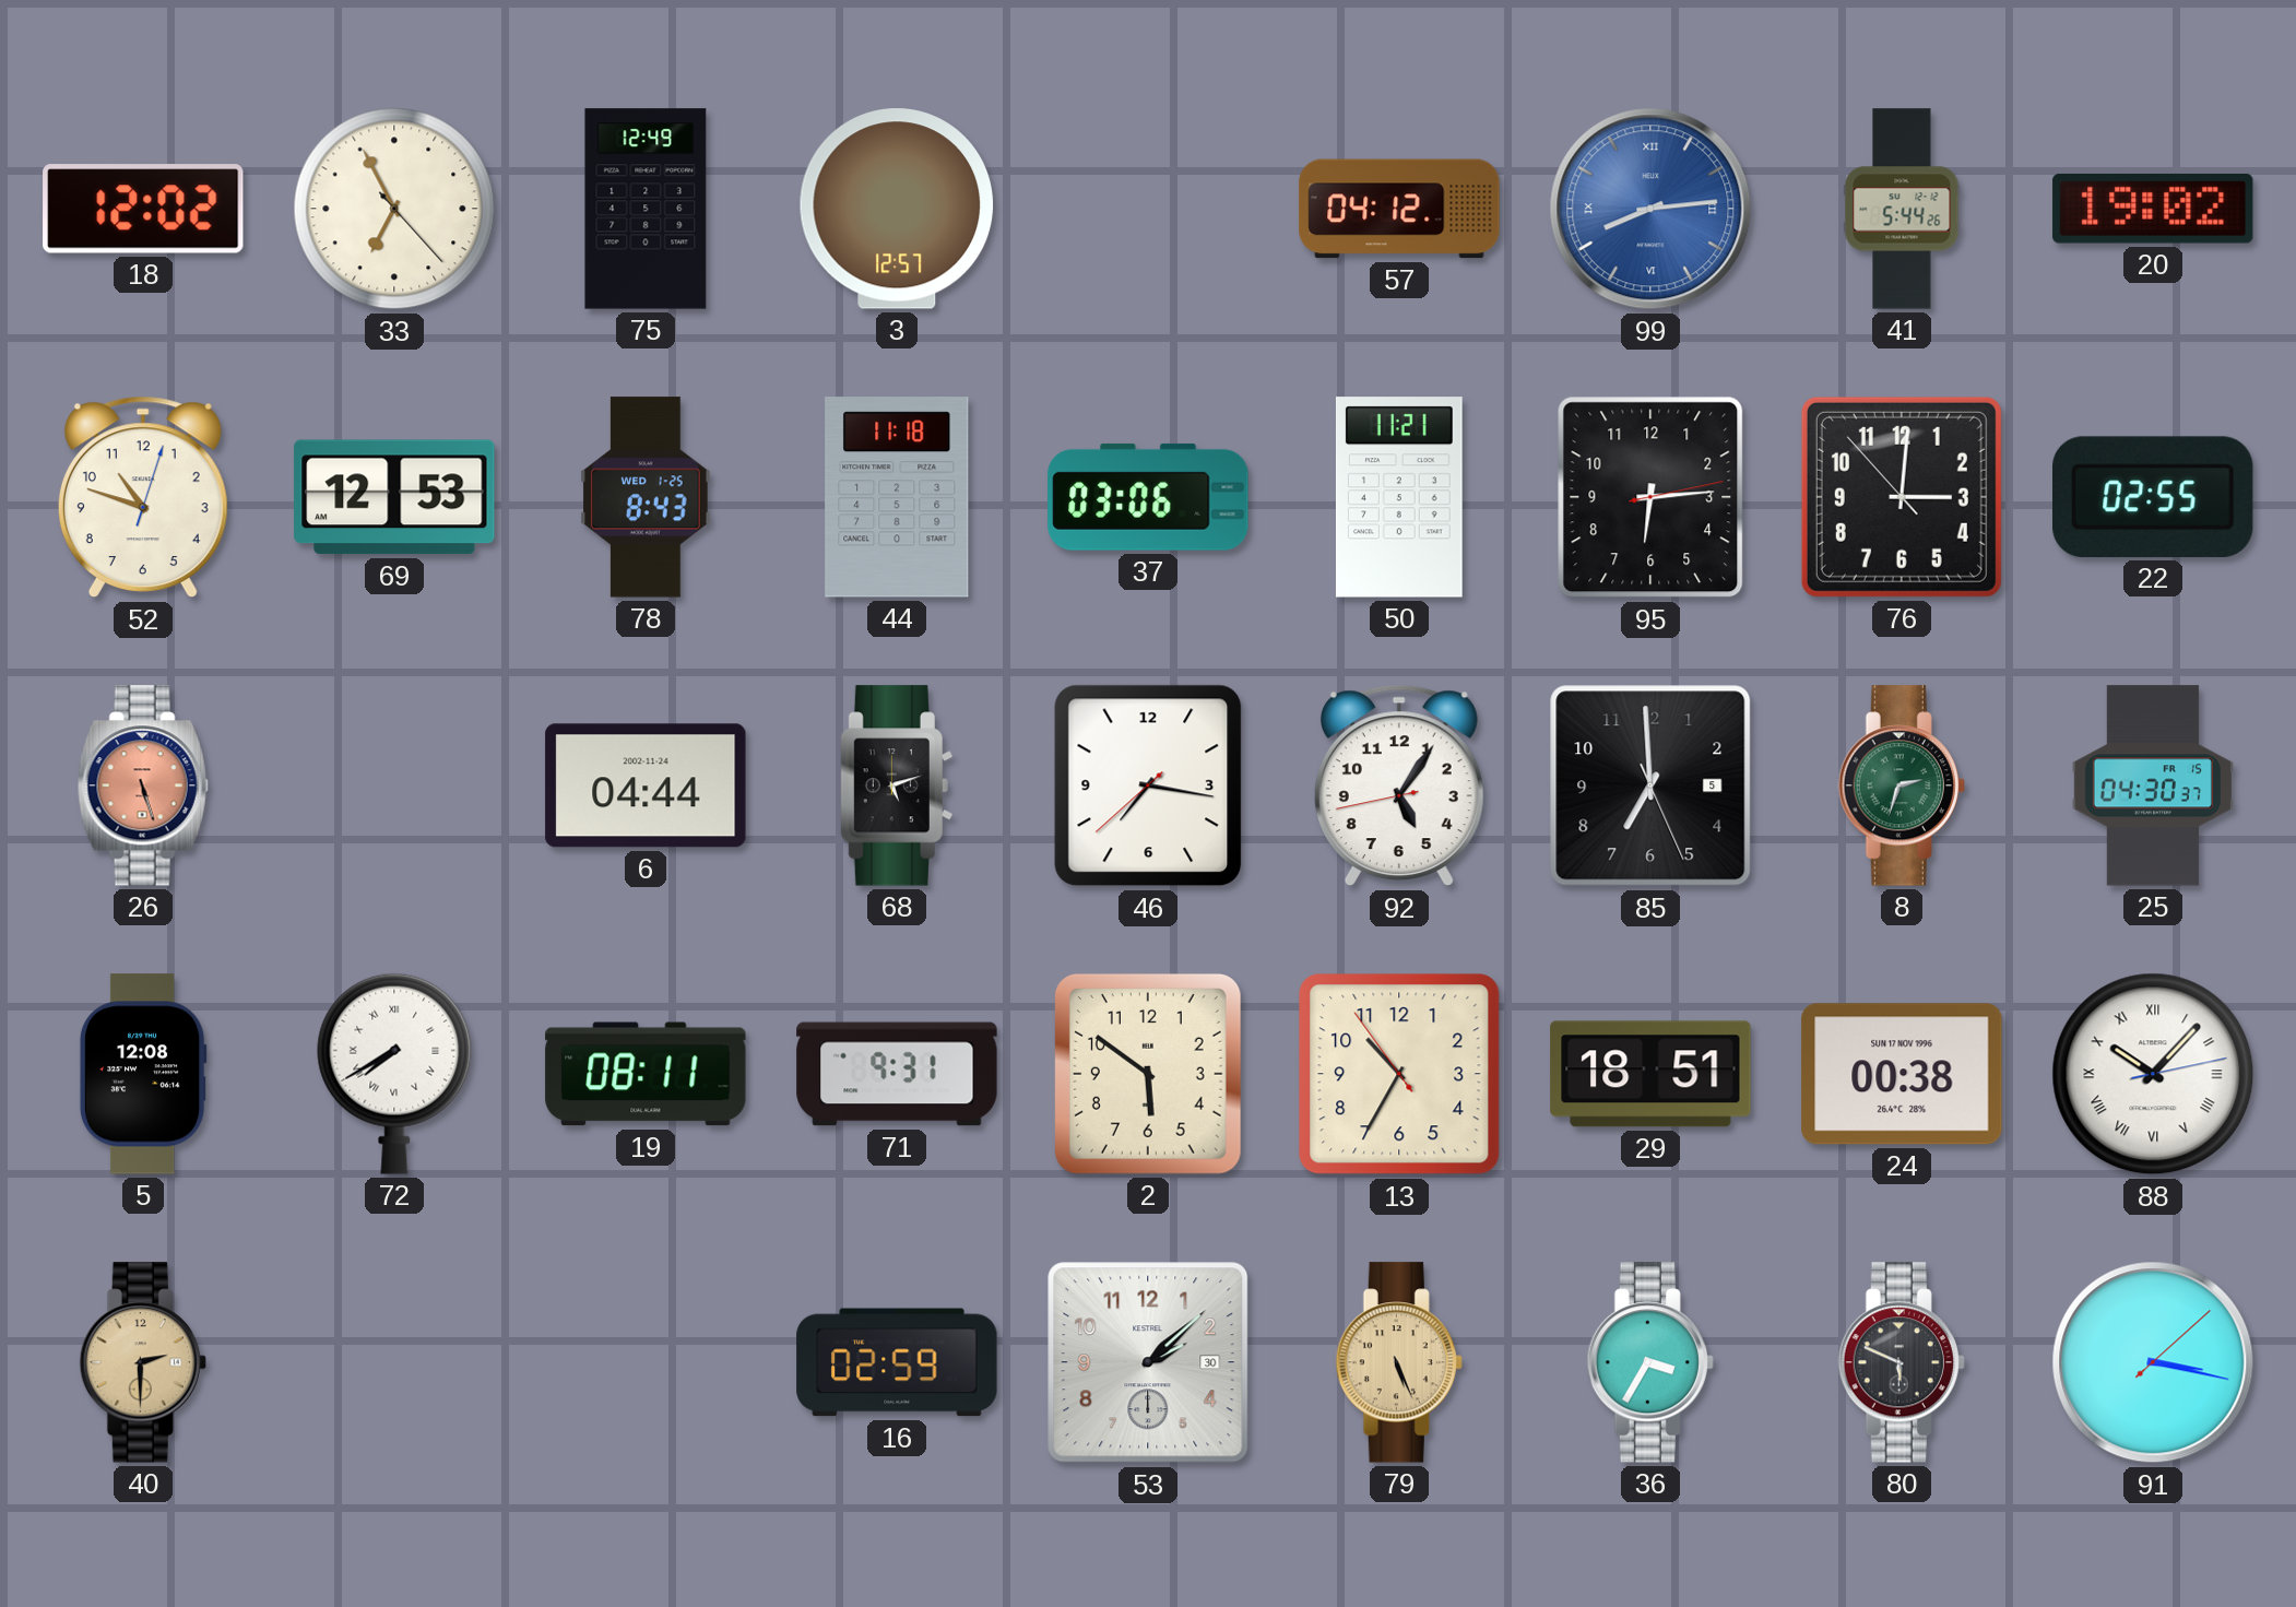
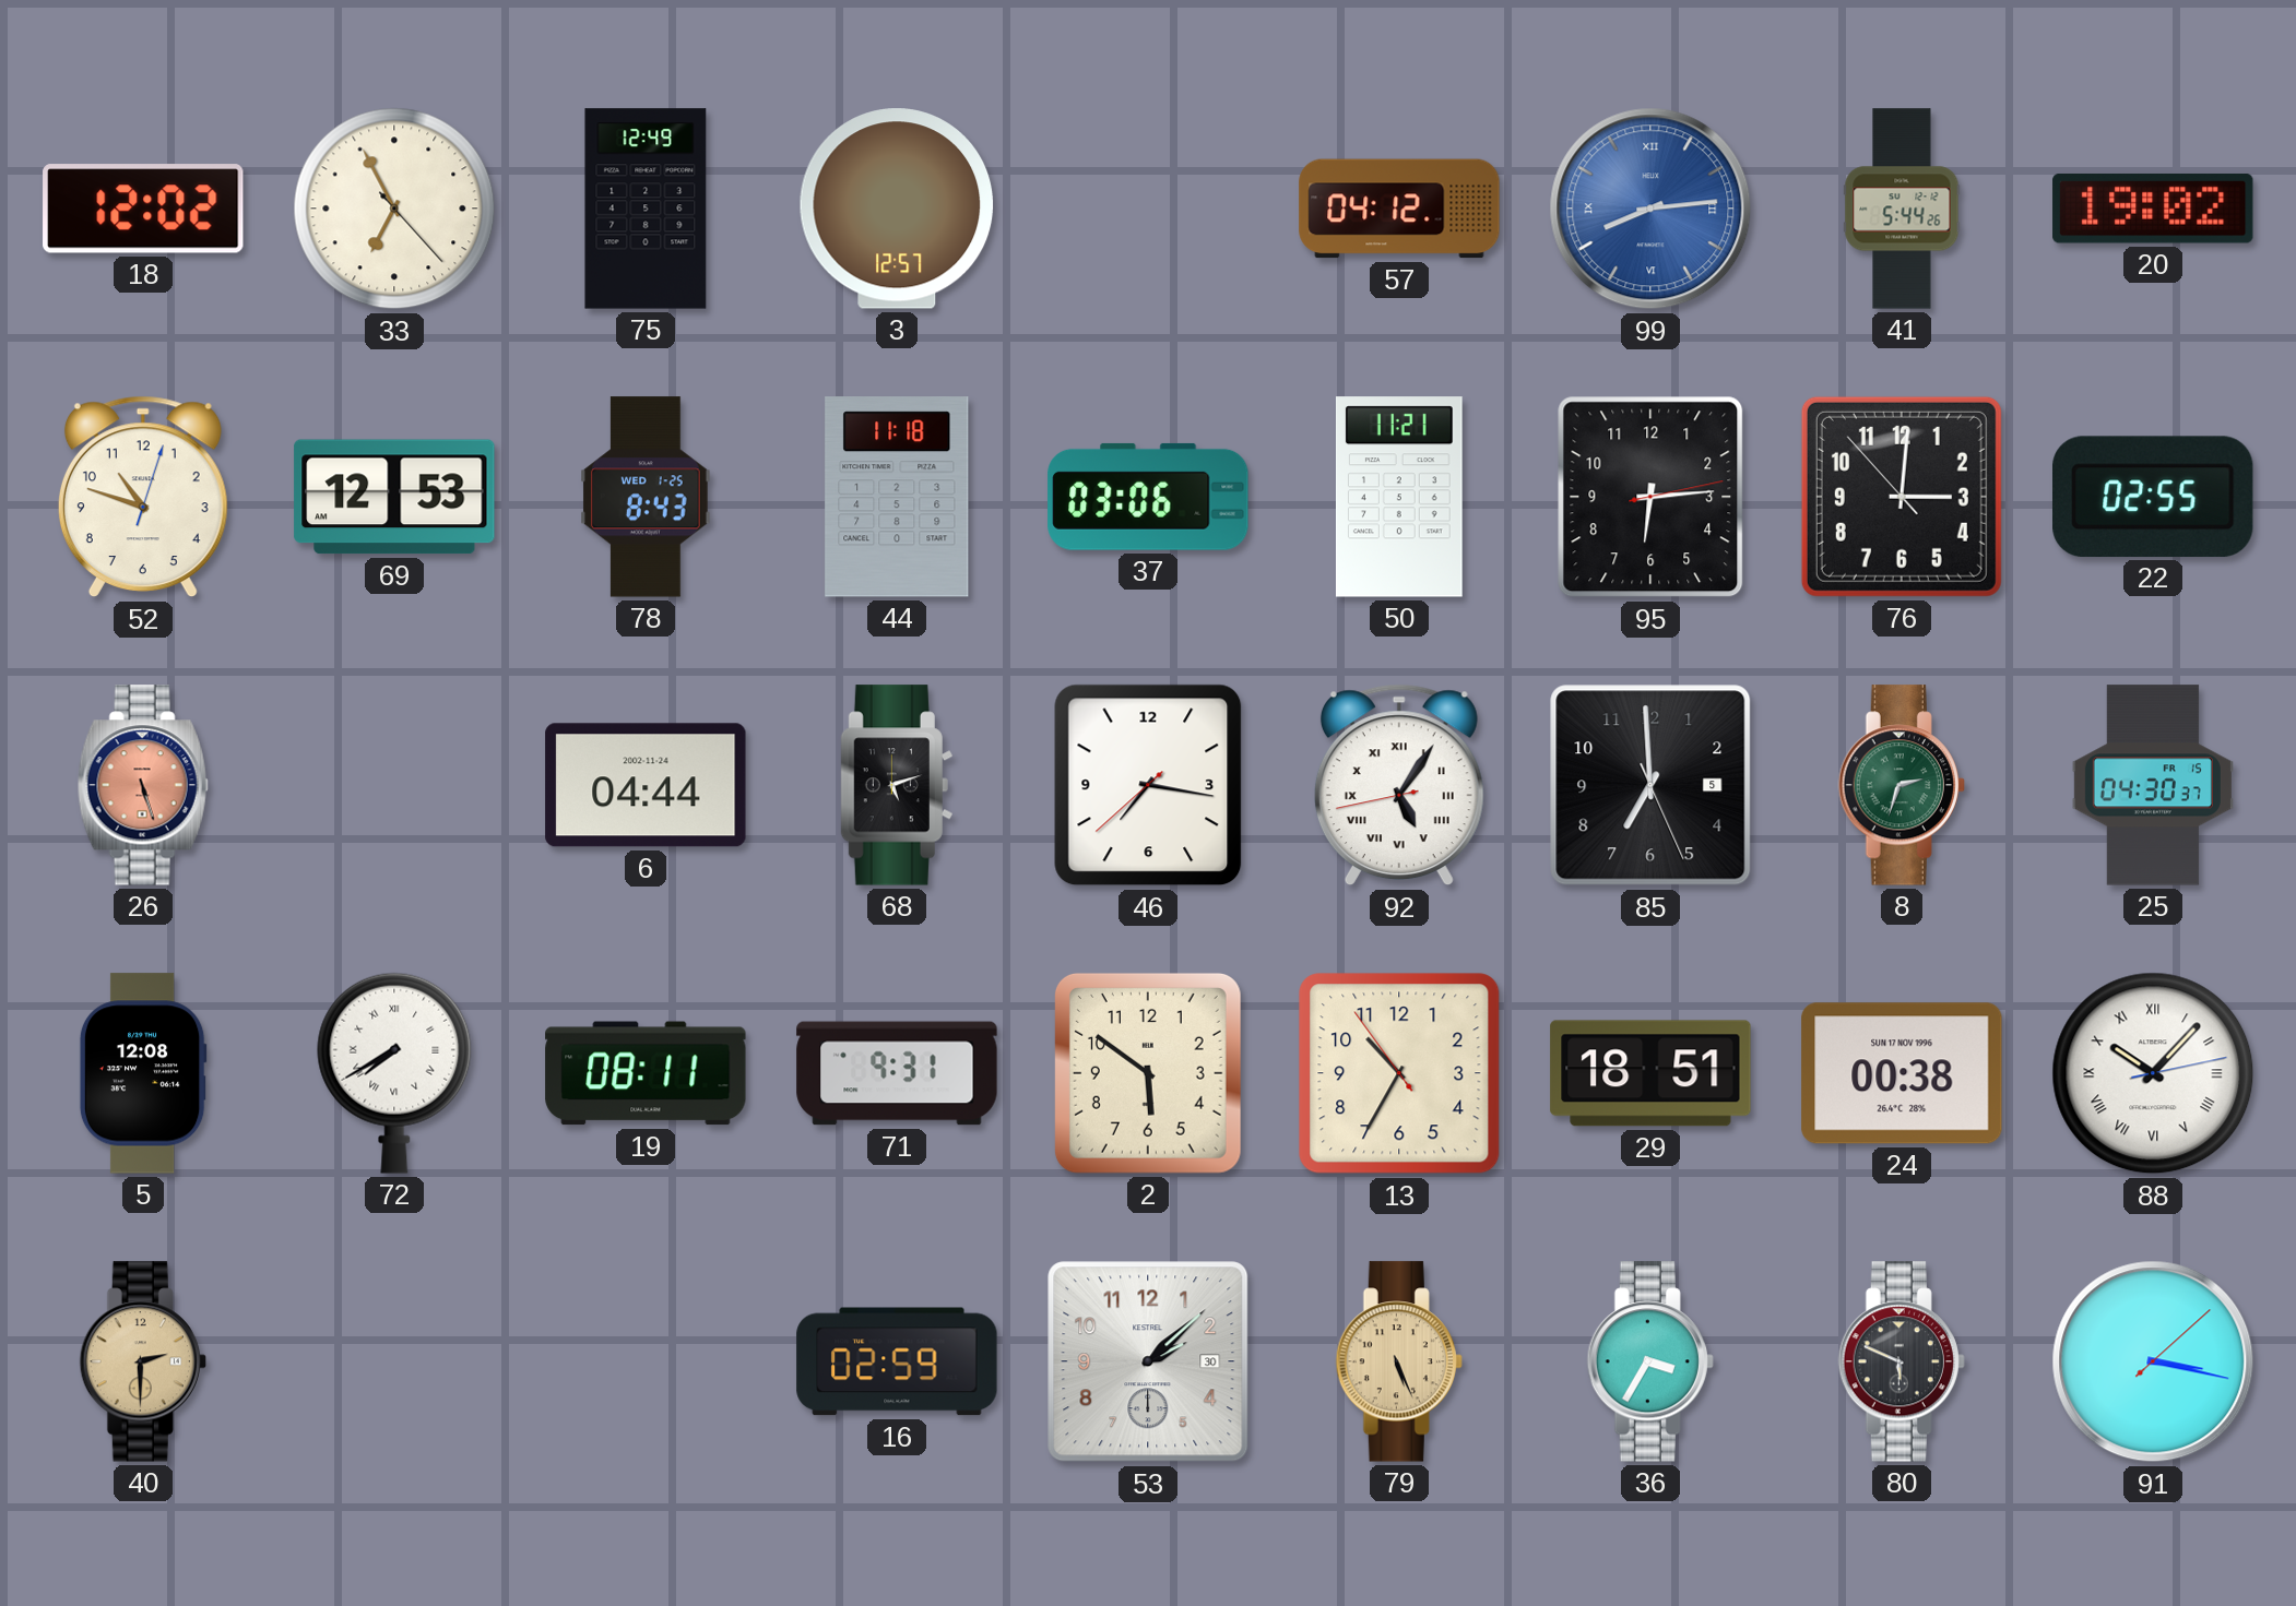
92 numerals: Arabic -> Roman
